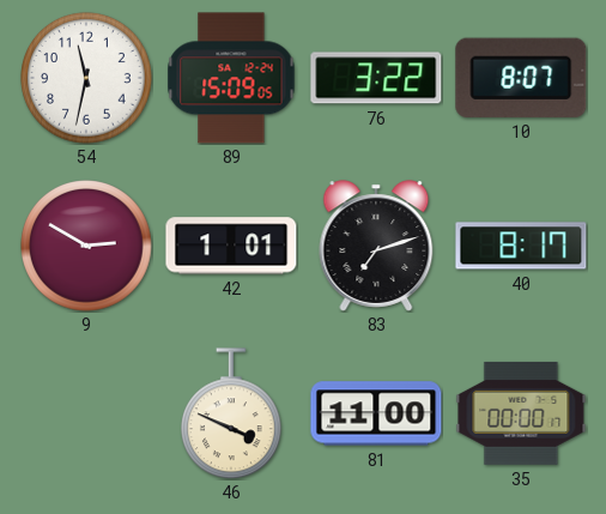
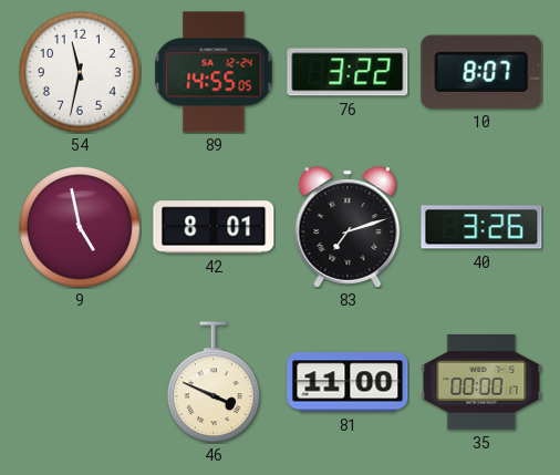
89: 15:09 -> 14:55
9: 2:50 -> 4:58
42: 1:01 -> 8:01
40: 8:17 -> 3:26
